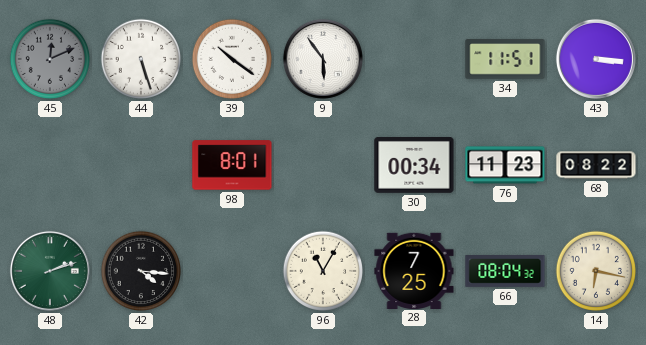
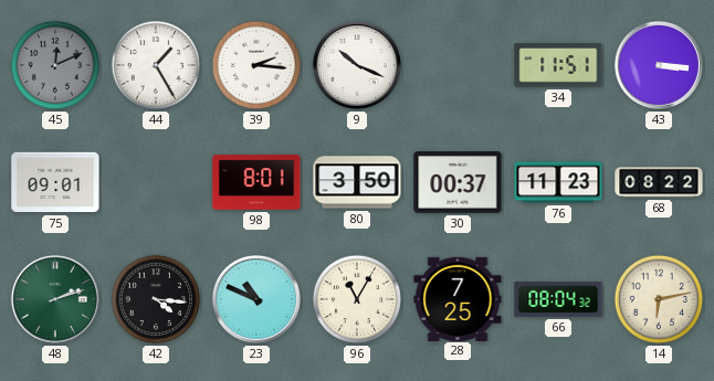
44: 5:27 -> 1:25
39: 10:21 -> 2:16
9: 5:54 -> 10:19
75: none -> 09:01
80: none -> 3:50
30: 00:34 -> 00:37
23: none -> 10:49
14: 6:17 -> 6:13
